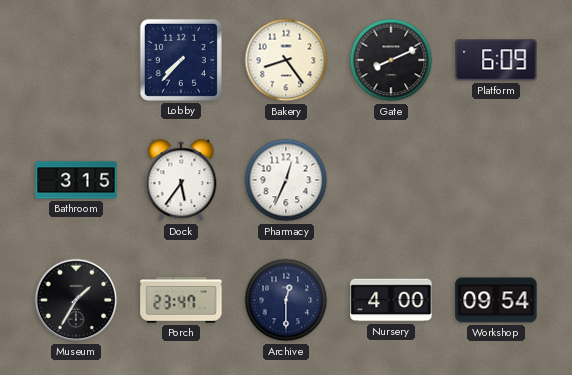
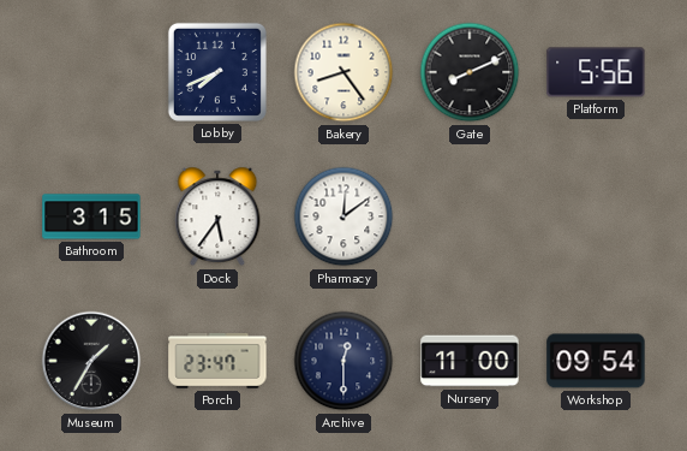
Lobby: 7:37 -> 7:41
Platform: 6:09 -> 5:56
Pharmacy: 12:34 -> 12:09
Nursery: 4:00 -> 11:00
